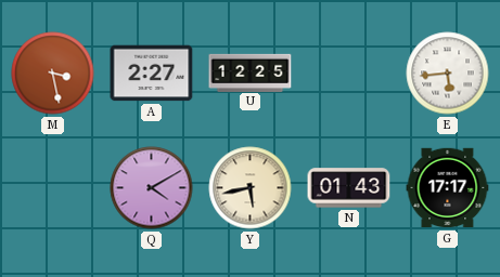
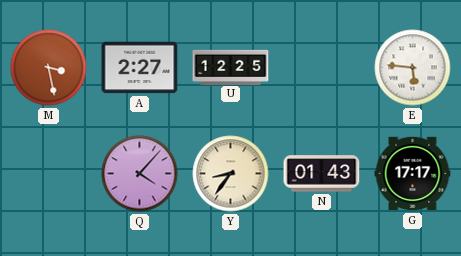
E: 5:44 -> 5:46
Q: 4:10 -> 4:07
Y: 5:43 -> 8:36
